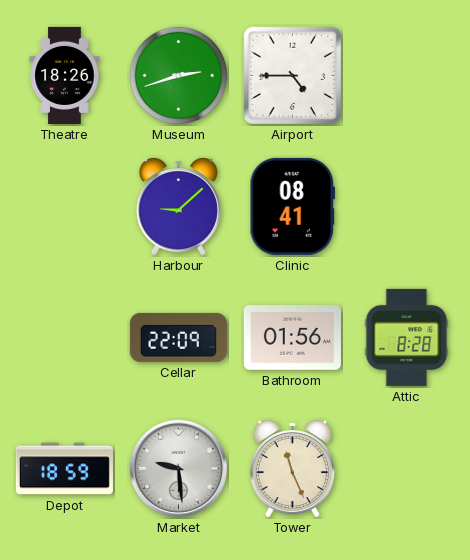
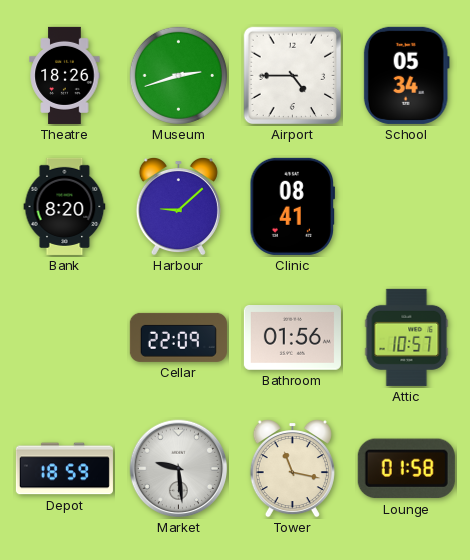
School: none -> 05:34
Bank: none -> 8:20
Attic: 8:28 -> 10:57
Tower: 11:26 -> 11:17
Lounge: none -> 01:58
